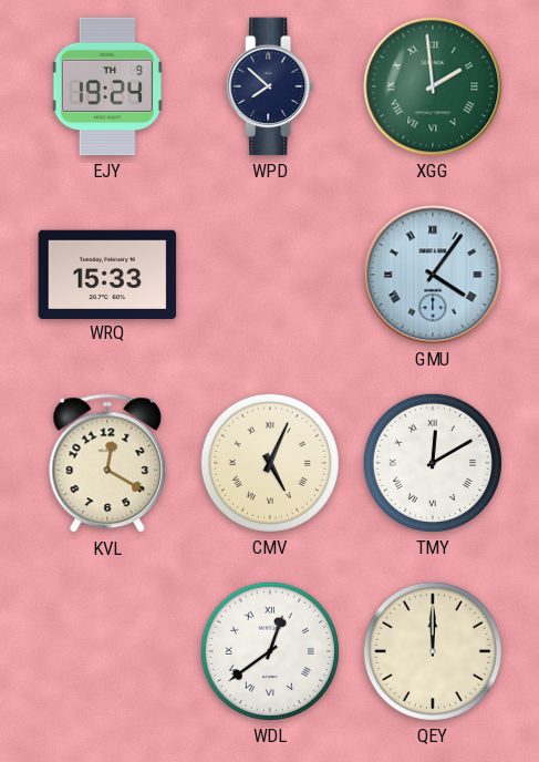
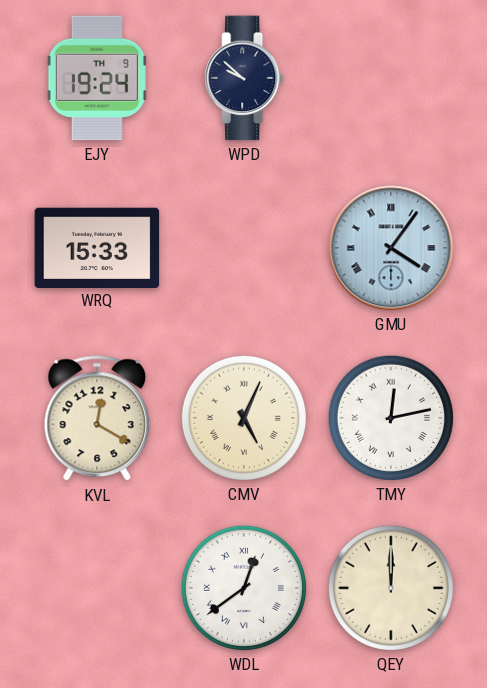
WPD: 7:52 -> 9:52
XGG: 1:59 -> none
TMY: 12:10 -> 12:13
